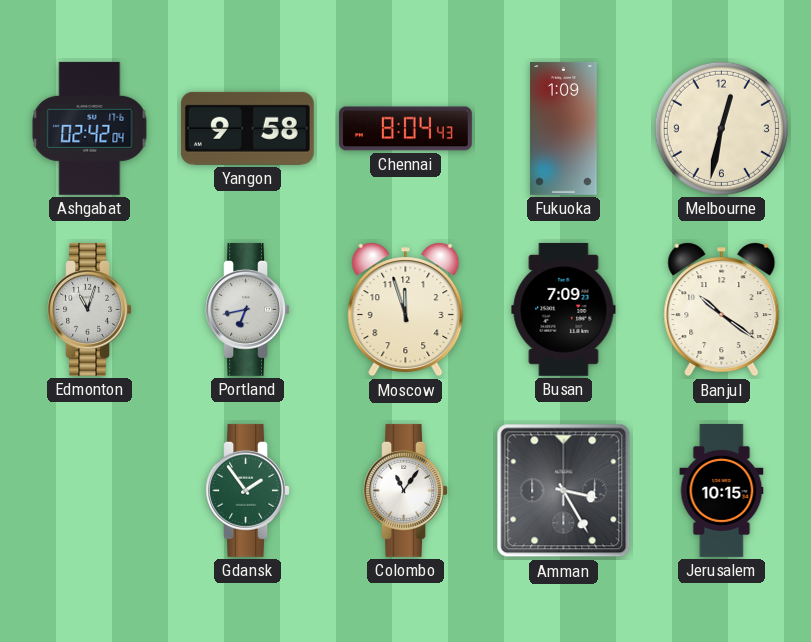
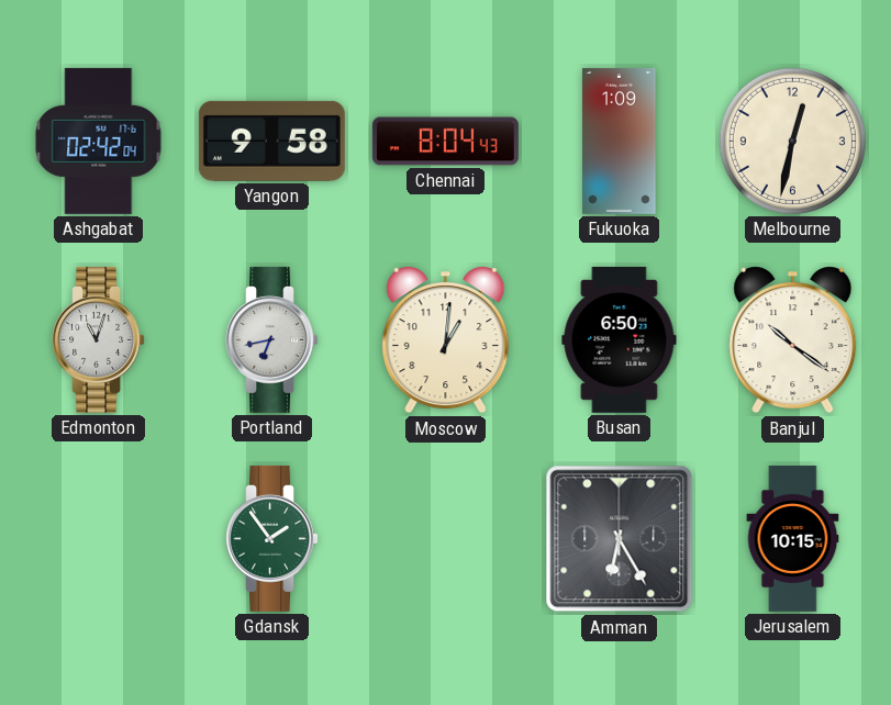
Moscow: 11:57 -> 1:01
Busan: 7:09 -> 6:50
Colombo: 11:06 -> none
Amman: 3:25 -> 6:25
